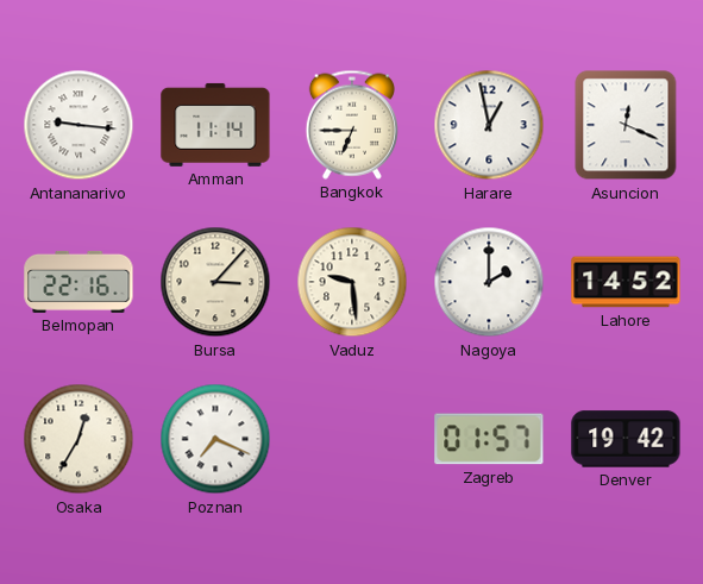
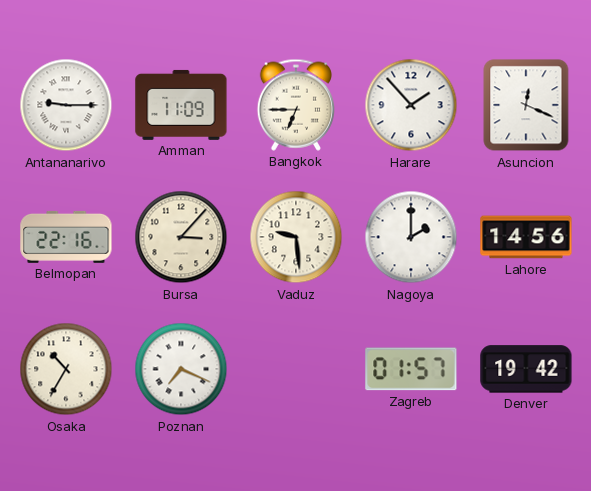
Antananarivo: 9:16 -> 9:15
Amman: 11:14 -> 11:09
Harare: 12:58 -> 1:53
Lahore: 14:52 -> 14:56
Osaka: 12:35 -> 10:35
